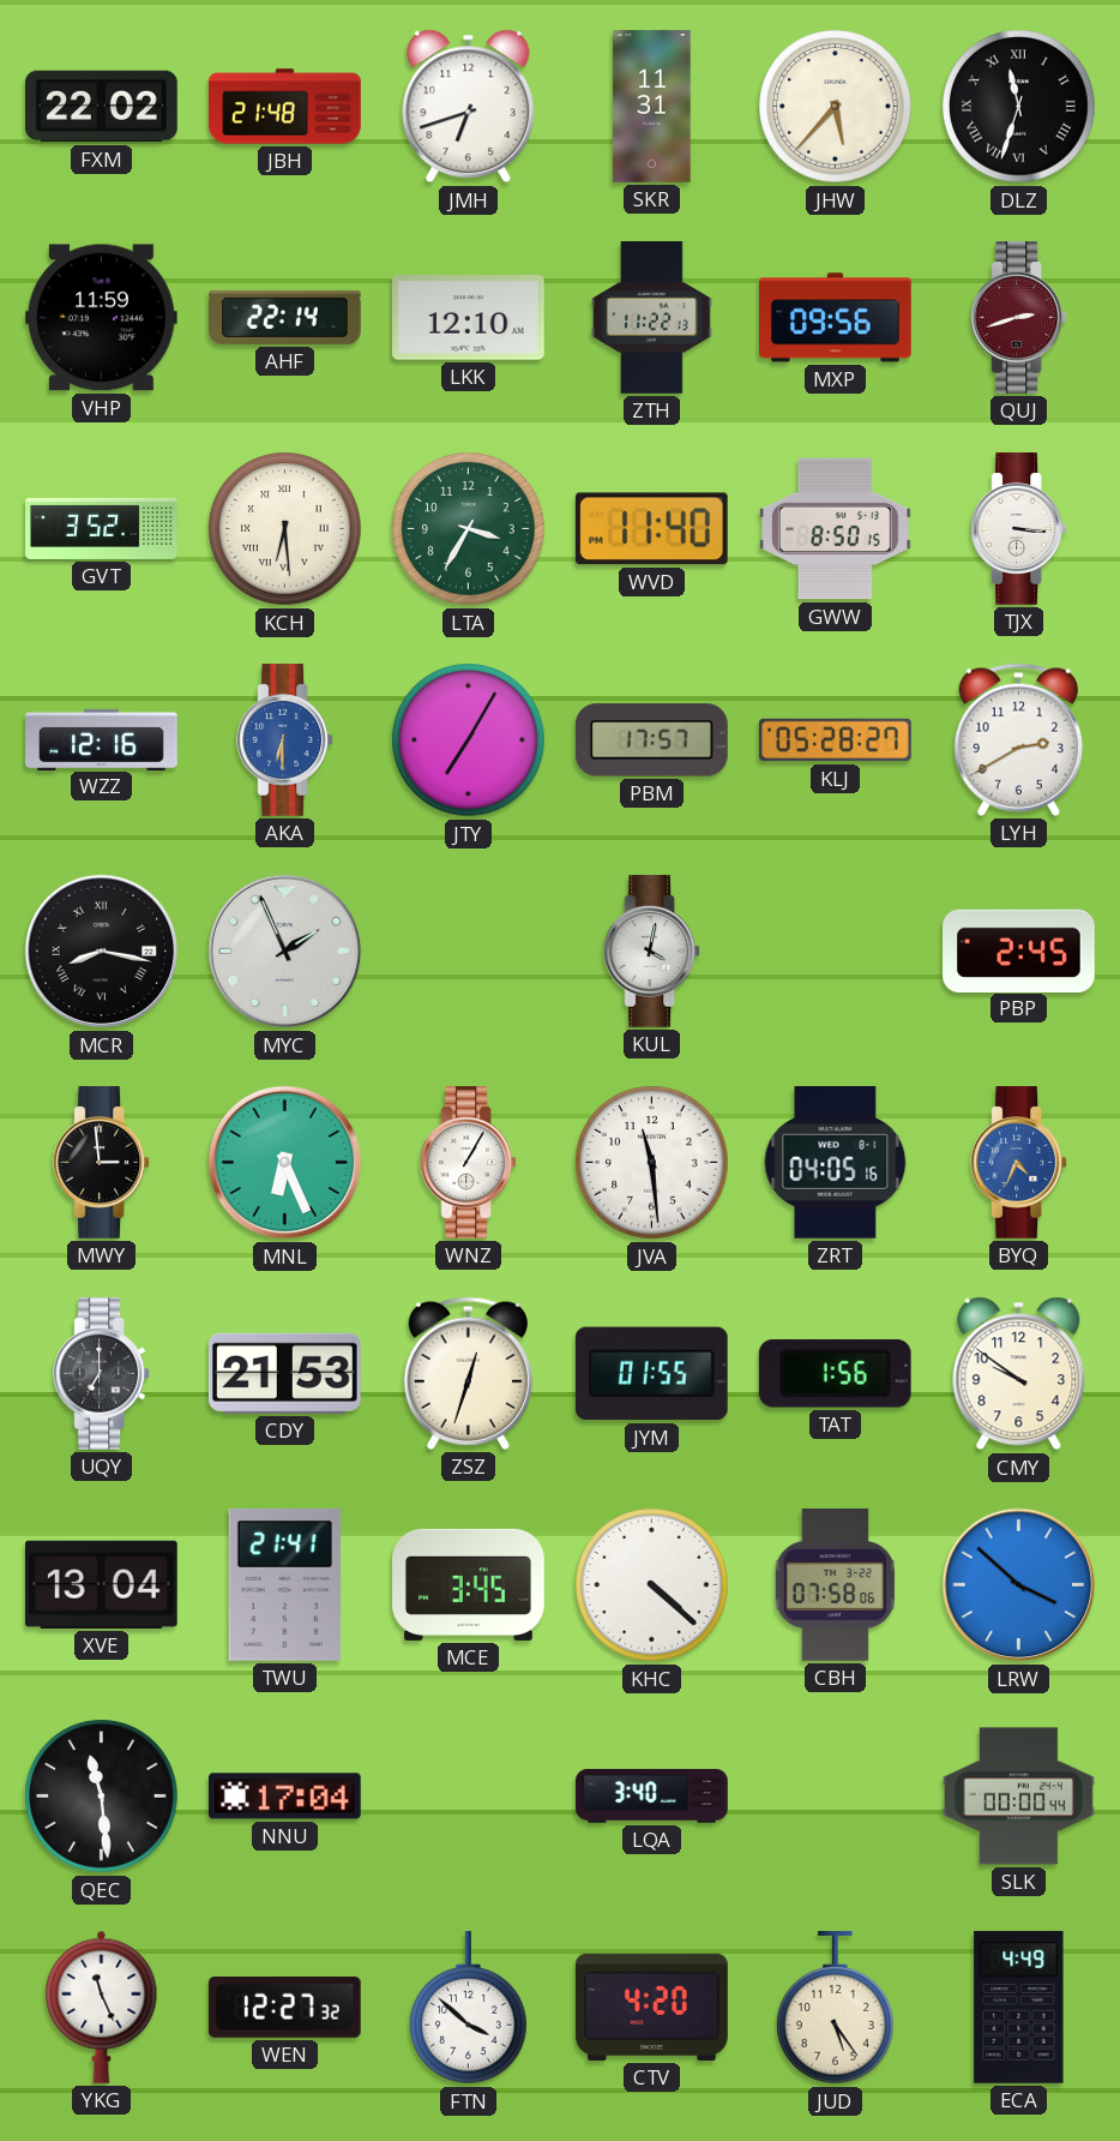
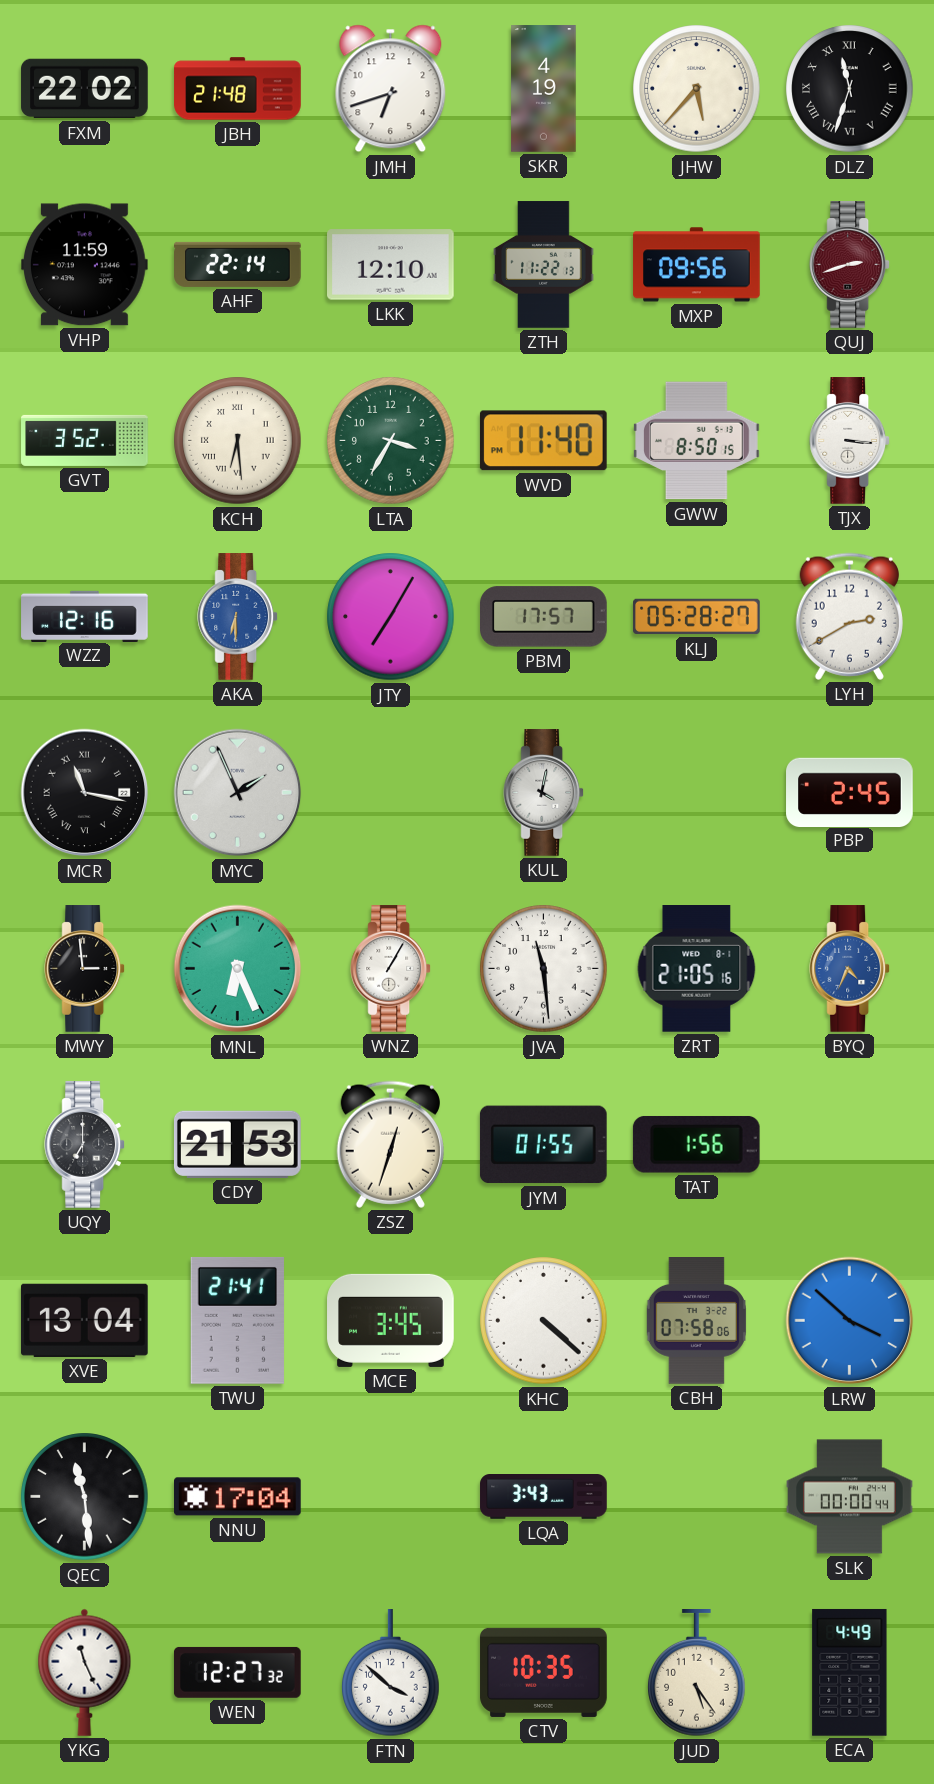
SKR: 11:31 -> 4:19
MCR: 8:17 -> 11:17
ZRT: 04:05 -> 21:05
CMY: 9:51 -> none
LQA: 3:40 -> 3:43
CTV: 4:20 -> 10:35
